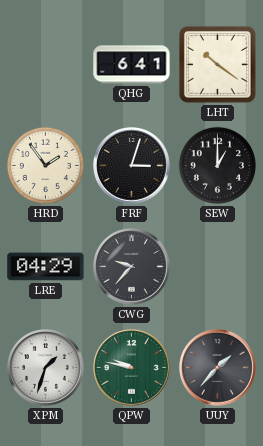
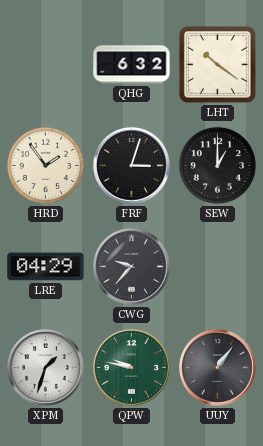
QHG: 6:41 -> 6:32
UUY: 1:37 -> 1:06
